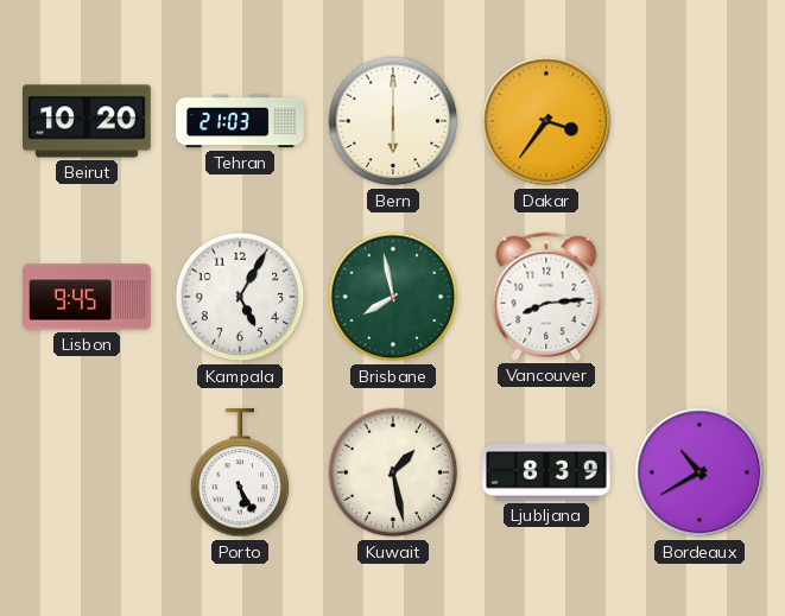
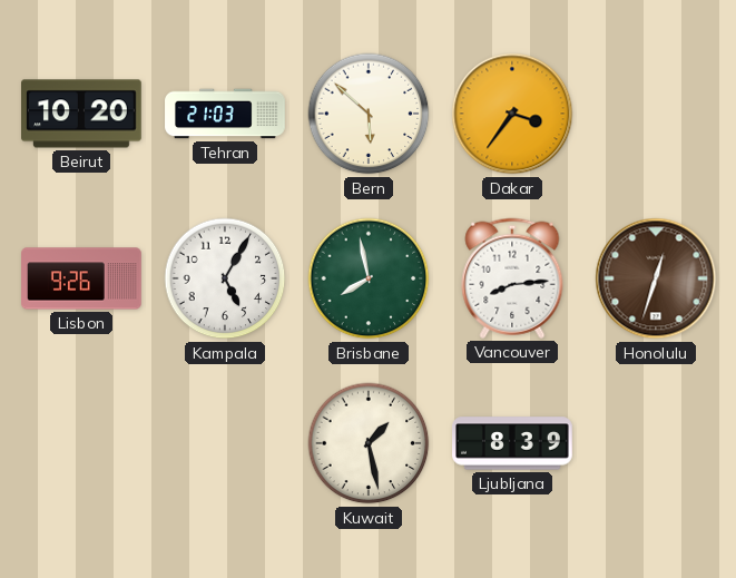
Bern: 6:00 -> 5:52
Lisbon: 9:45 -> 9:26
Honolulu: none -> 12:33
Porto: 5:25 -> none
Bordeaux: 10:40 -> none
